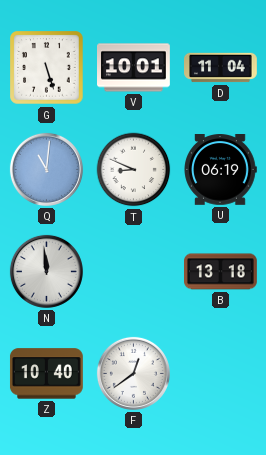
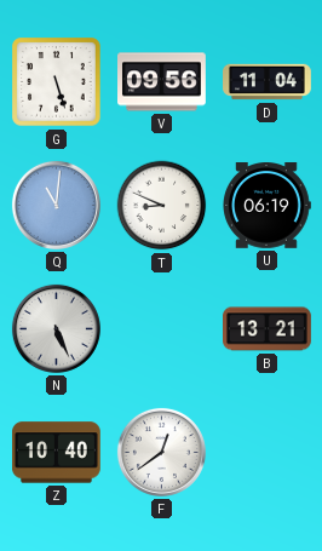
V: 10:01 -> 09:56
N: 11:59 -> 5:26
B: 13:18 -> 13:21
